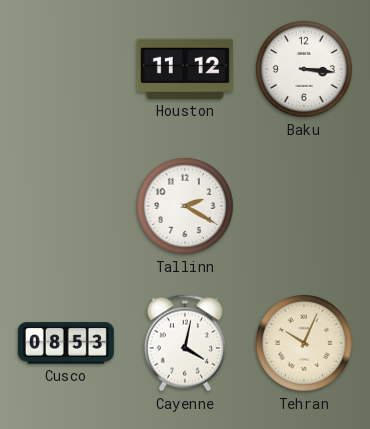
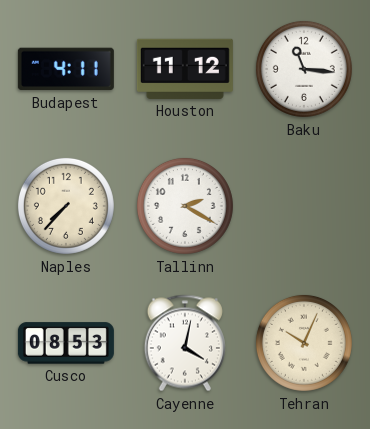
Budapest: none -> 4:11
Baku: 3:16 -> 11:16
Naples: none -> 7:37
